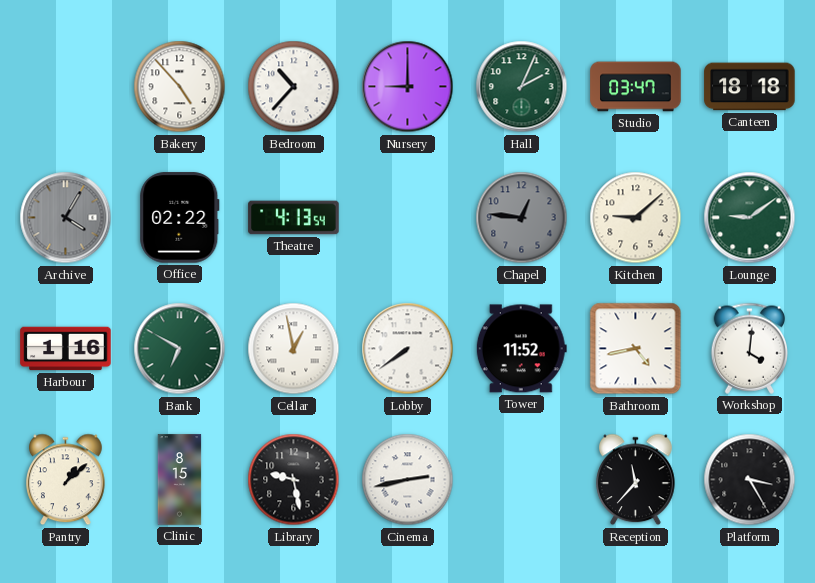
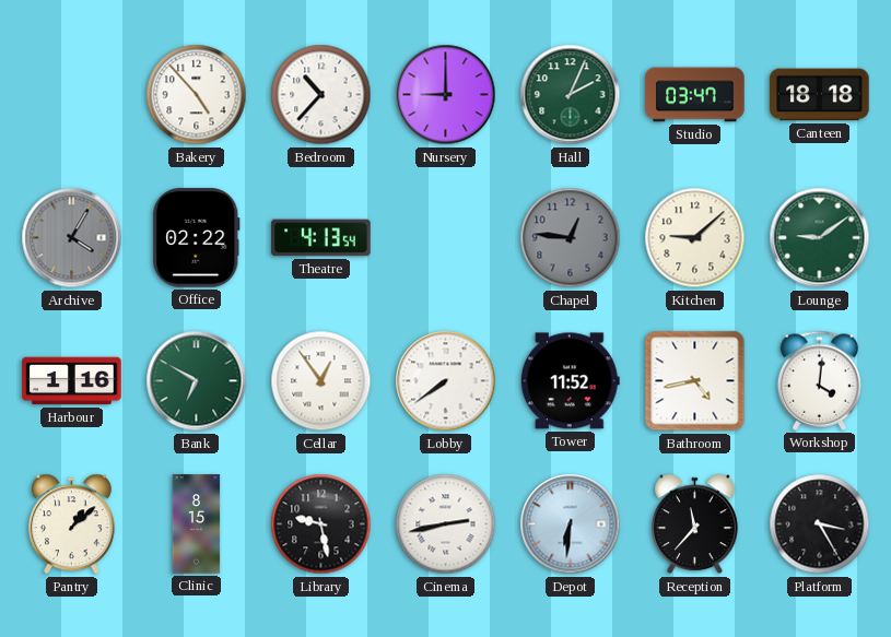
Cellar: 12:58 -> 12:54
Depot: none -> 6:31
